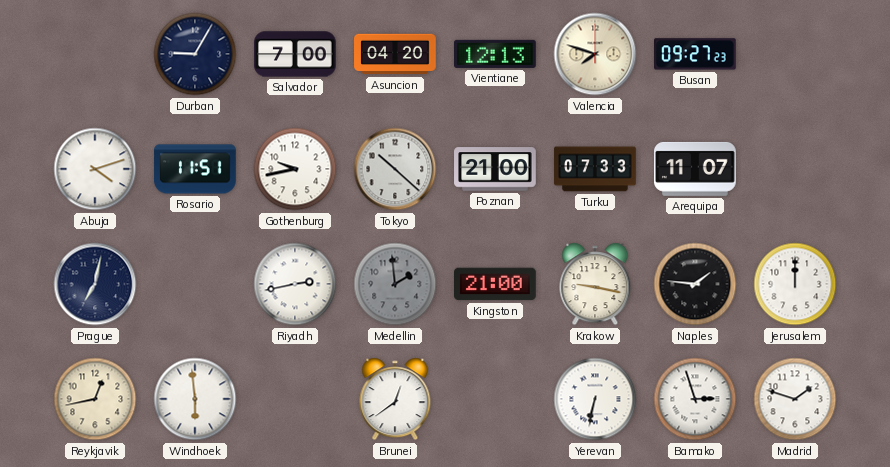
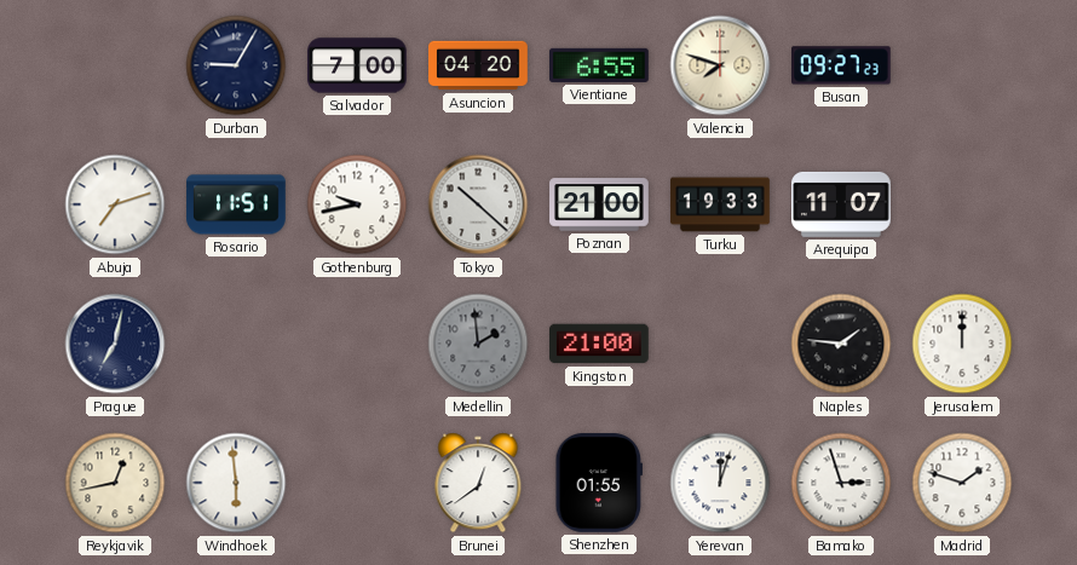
Vientiane: 12:13 -> 6:55
Abuja: 4:12 -> 7:12
Turku: 07:33 -> 19:33
Riyadh: 2:43 -> none
Krakow: 9:17 -> none
Shenzhen: none -> 01:55
Yerevan: 6:32 -> 12:03
